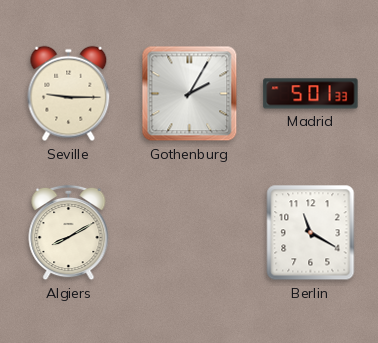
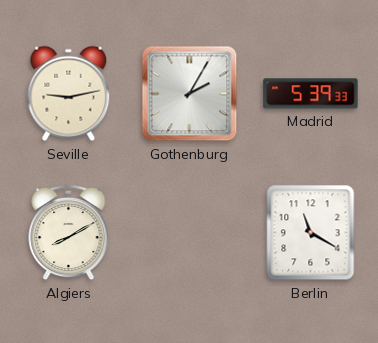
Seville: 9:15 -> 9:13
Madrid: 5:01 -> 5:39
